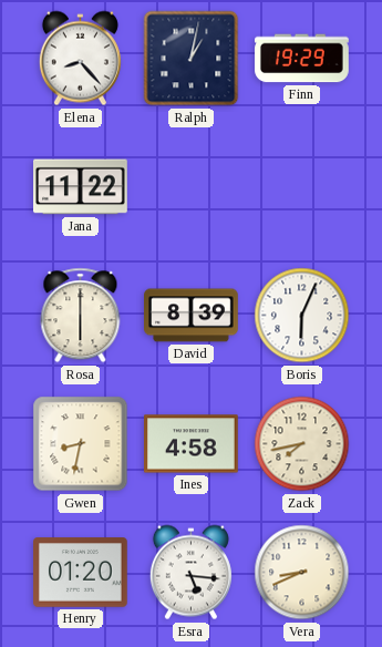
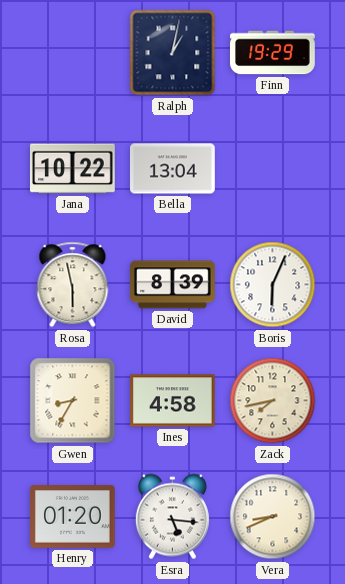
Elena: 8:23 -> none
Jana: 11:22 -> 10:22
Bella: none -> 13:04
Rosa: 6:00 -> 5:58
Gwen: 8:32 -> 8:35
